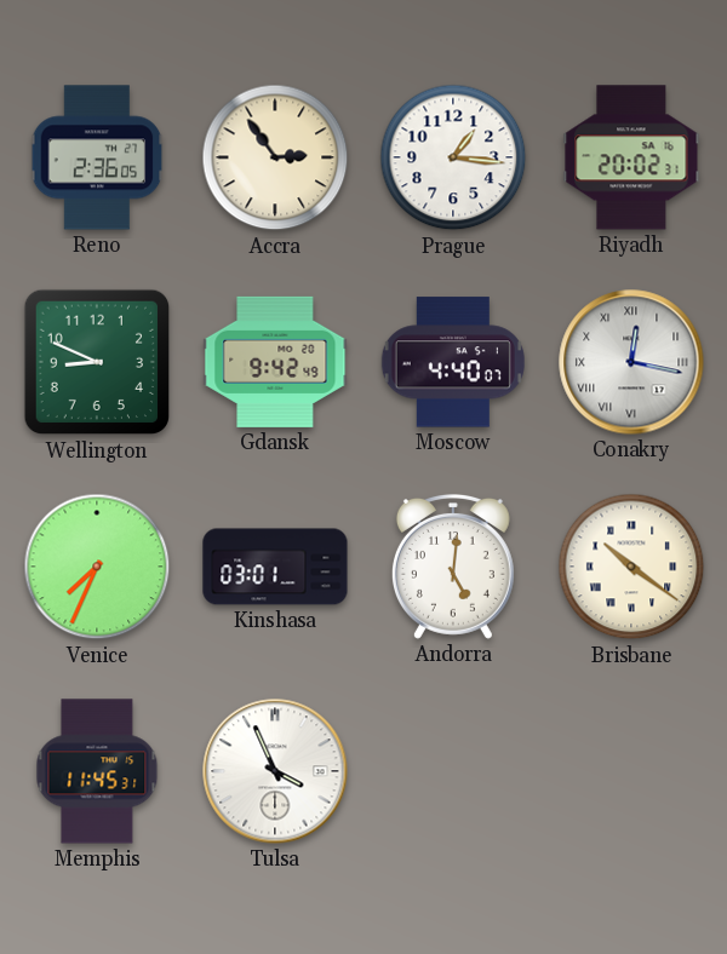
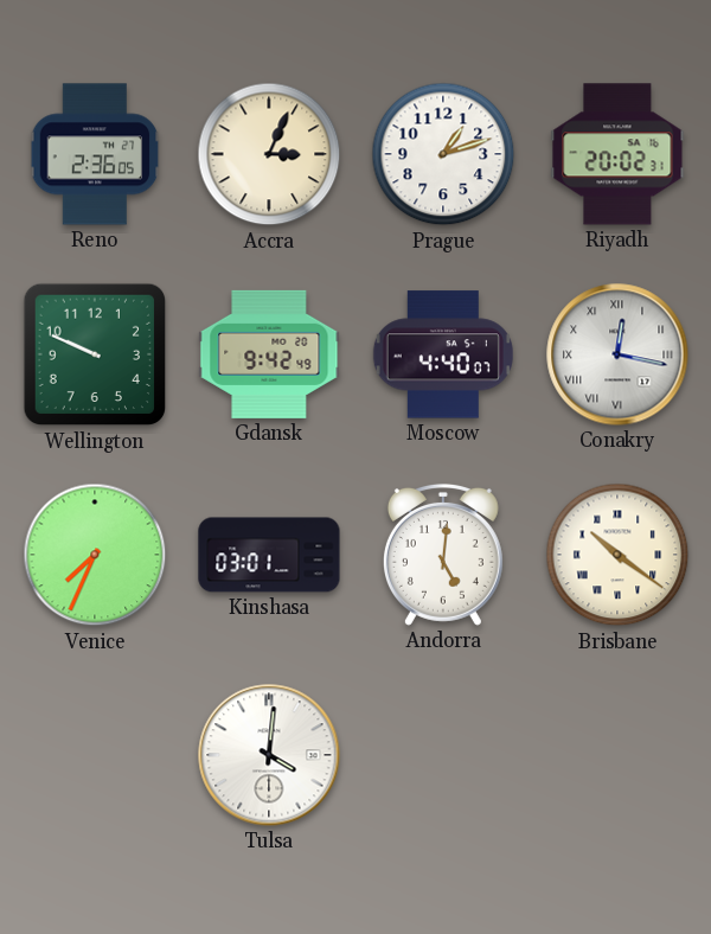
Accra: 2:54 -> 3:04
Prague: 1:16 -> 1:12
Wellington: 8:49 -> 9:49
Memphis: 11:45 -> none
Tulsa: 3:56 -> 4:01
